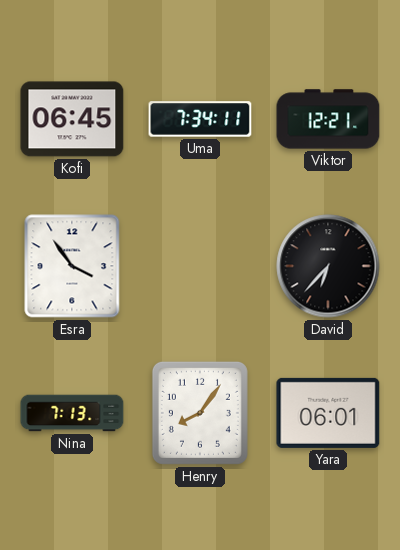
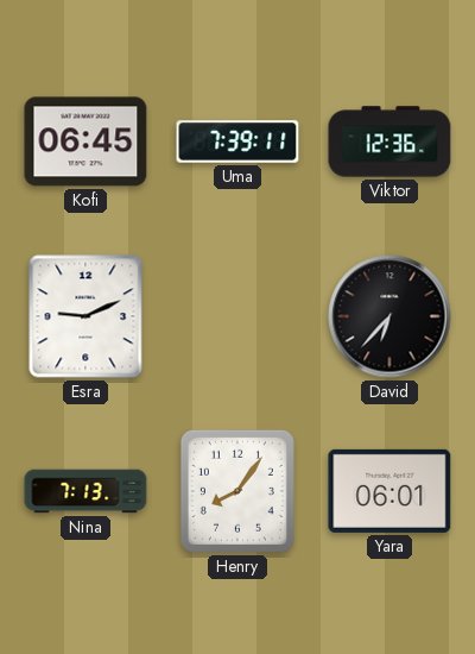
Uma: 7:34 -> 7:39
Viktor: 12:21 -> 12:36
Esra: 3:54 -> 9:11
